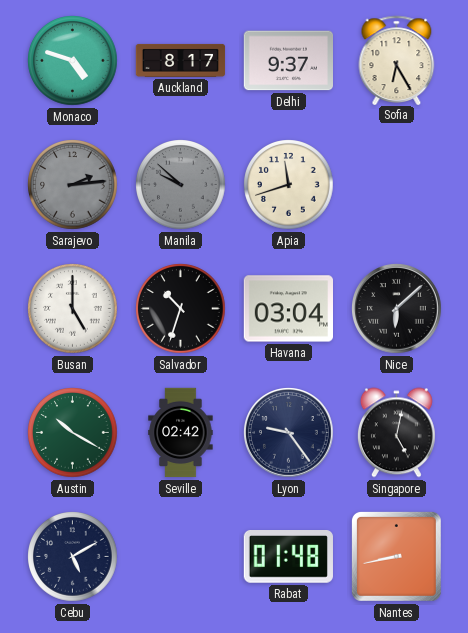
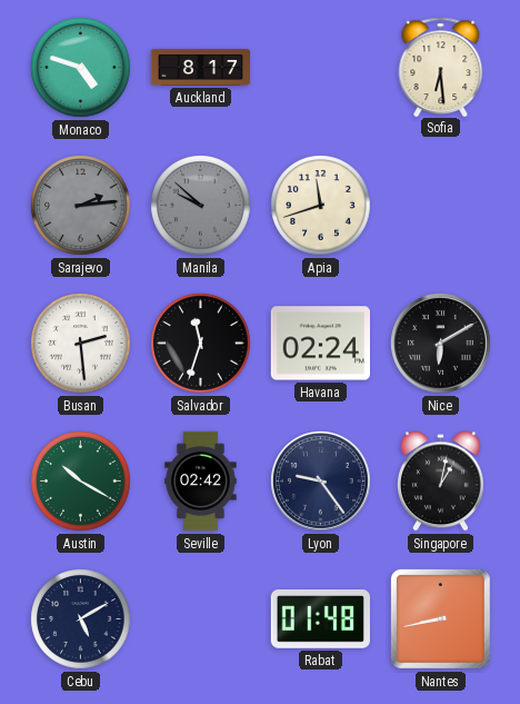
Delhi: 9:37 -> none
Sofia: 6:25 -> 6:29
Busan: 5:00 -> 2:29
Salvador: 10:33 -> 11:33
Havana: 03:04 -> 02:24
Nice: 6:08 -> 6:10
Singapore: 5:02 -> 1:02
